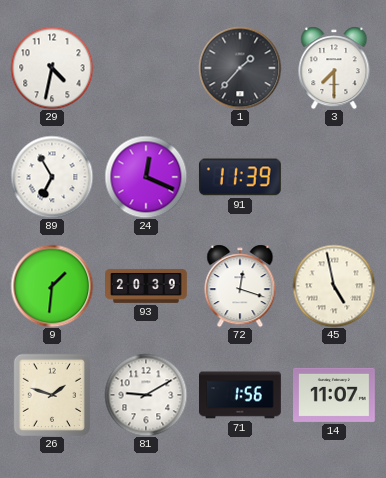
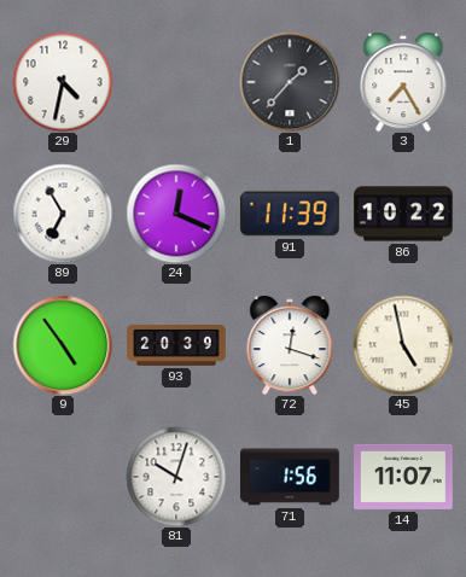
3: 7:30 -> 7:25
86: none -> 10:22
9: 1:31 -> 4:54
26: 1:48 -> none
81: 9:10 -> 10:03
